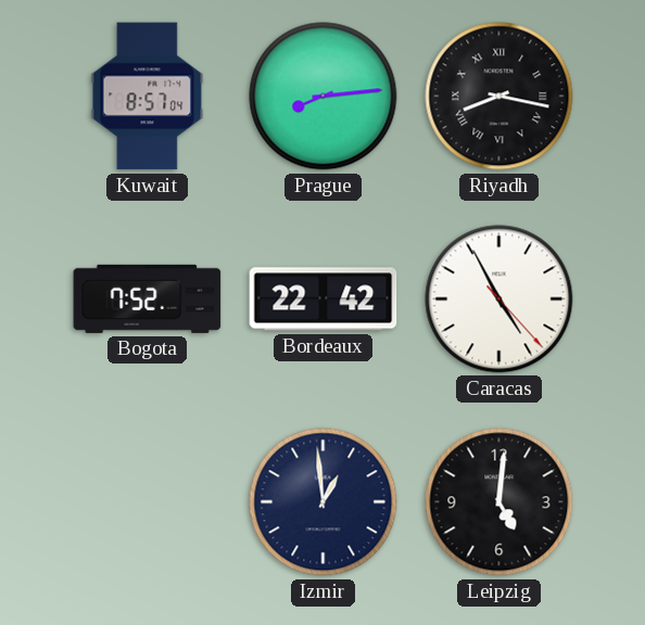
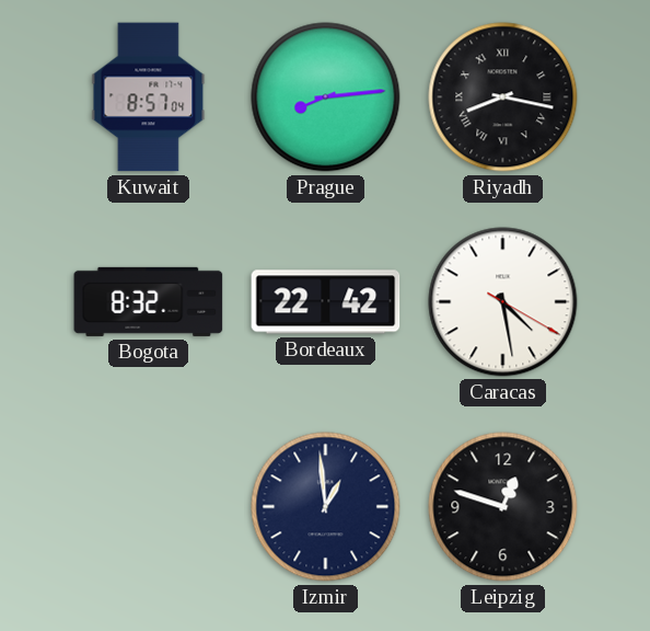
Bogota: 7:52 -> 8:32
Caracas: 4:55 -> 4:28
Leipzig: 5:01 -> 12:48
